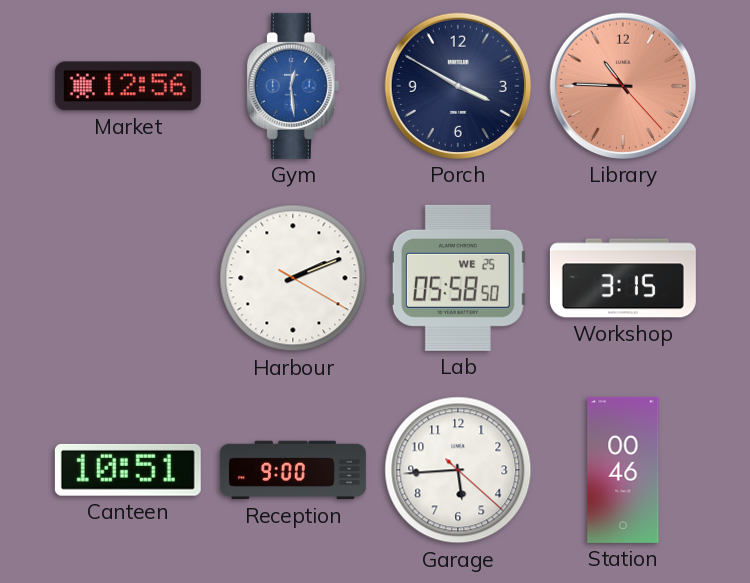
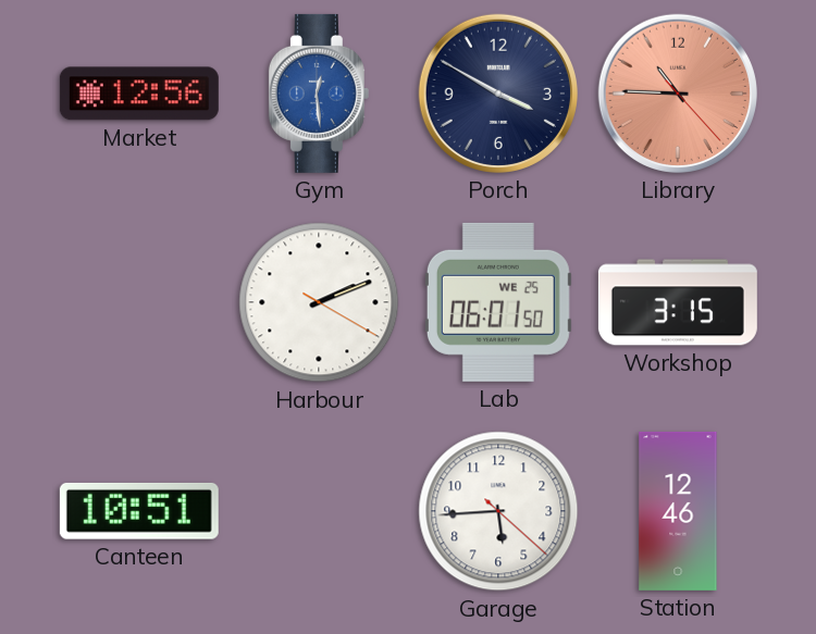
Lab: 05:58 -> 06:01
Reception: 9:00 -> none
Station: 00:46 -> 12:46
